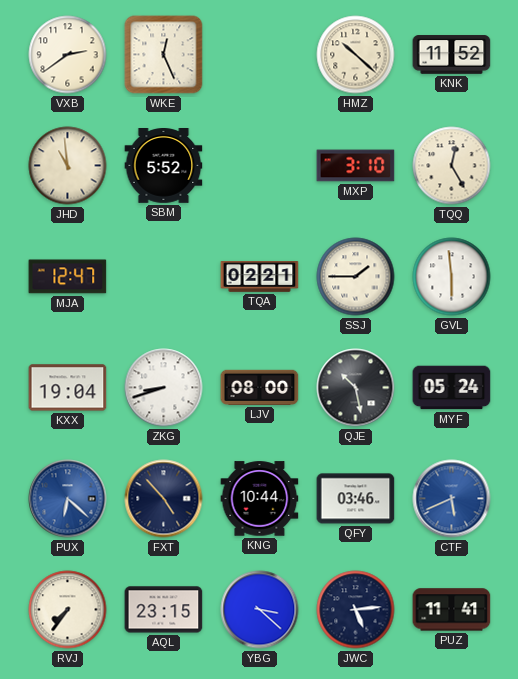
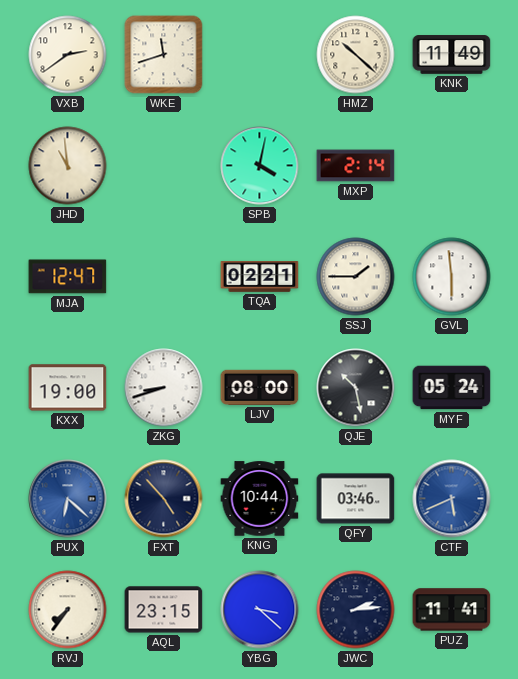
WKE: 12:26 -> 11:42
KNK: 11:52 -> 11:49
SBM: 5:52 -> none
SPB: none -> 4:02
MXP: 3:10 -> 2:14
TQQ: 12:25 -> none
KXX: 19:04 -> 19:00
JWC: 5:14 -> 2:14
